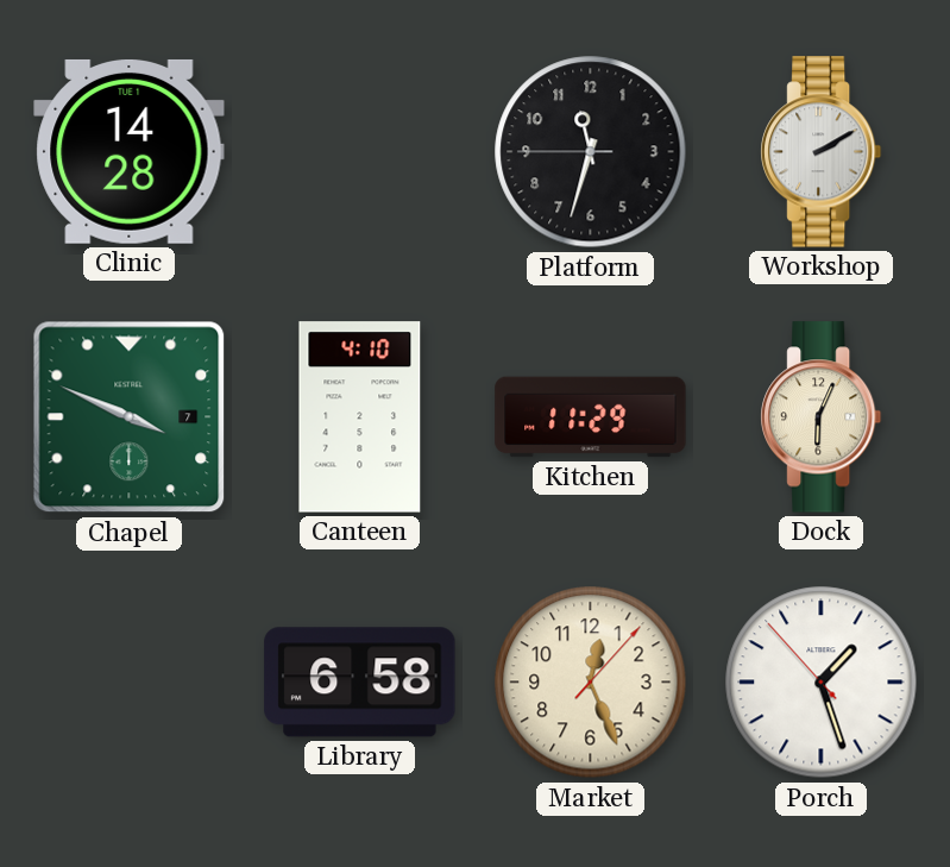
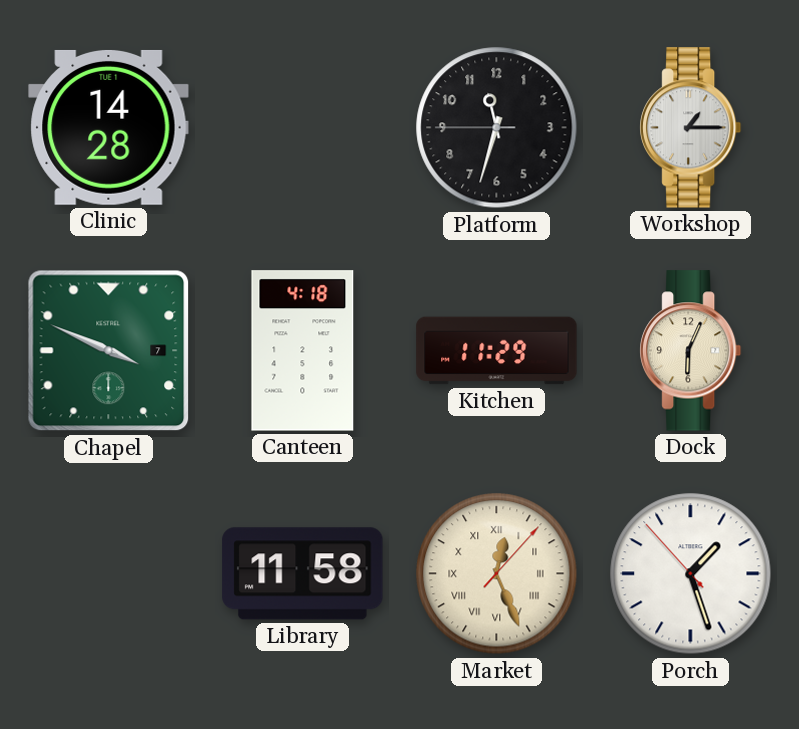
Workshop: 2:10 -> 1:15
Canteen: 4:10 -> 4:18
Library: 6:58 -> 11:58
Market numerals: Arabic -> Roman
